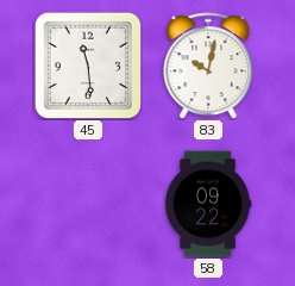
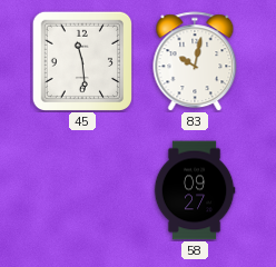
58: 09:22 -> 09:27
